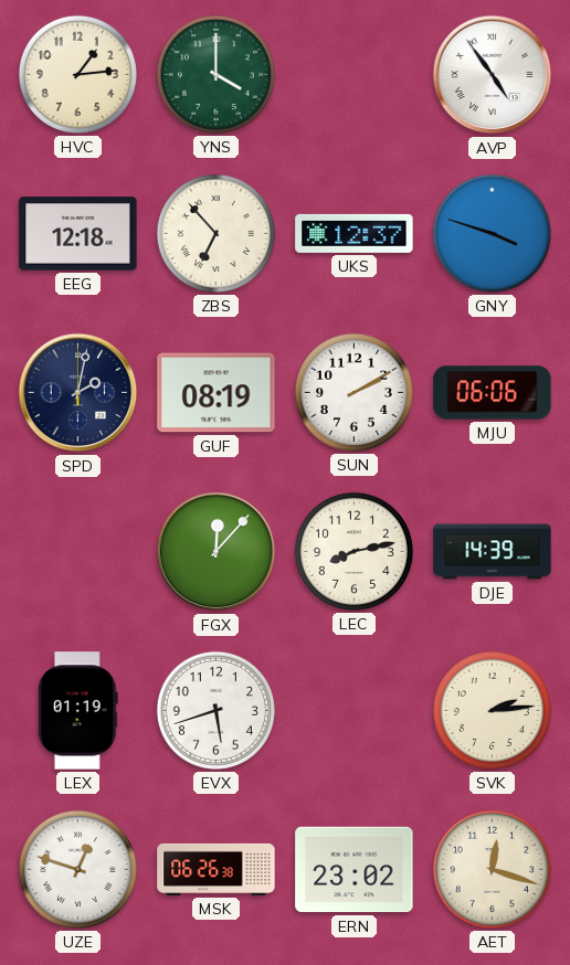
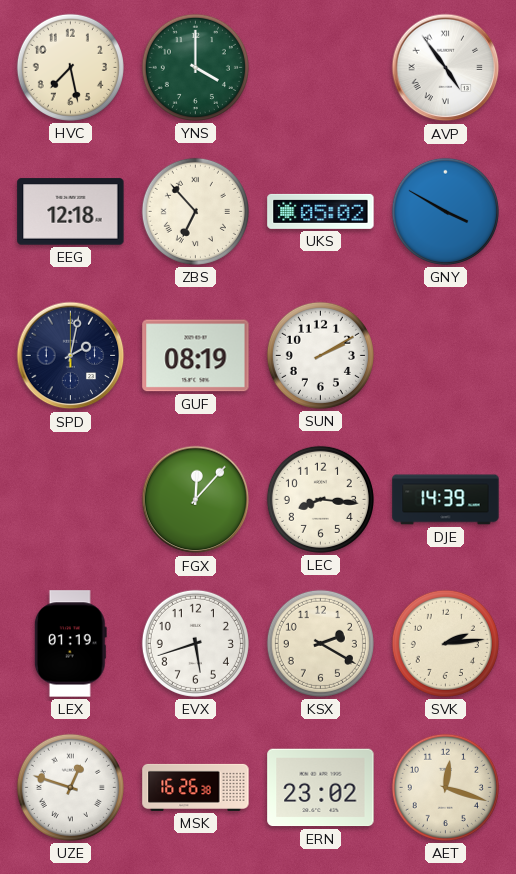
HVC: 1:14 -> 7:28
UKS: 12:37 -> 05:02
GNY: 3:48 -> 3:50
MJU: 06:06 -> none
LEC: 8:13 -> 8:16
KSX: none -> 2:20
MSK: 06:26 -> 16:26
